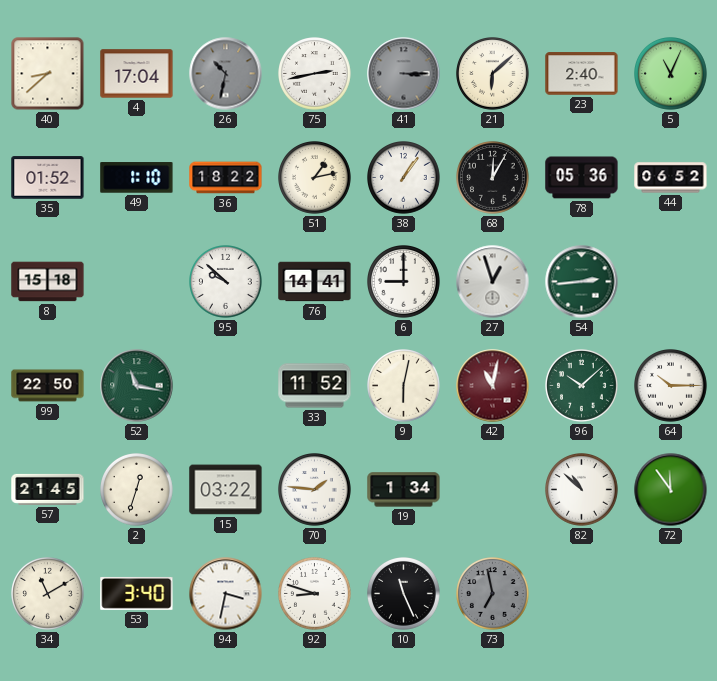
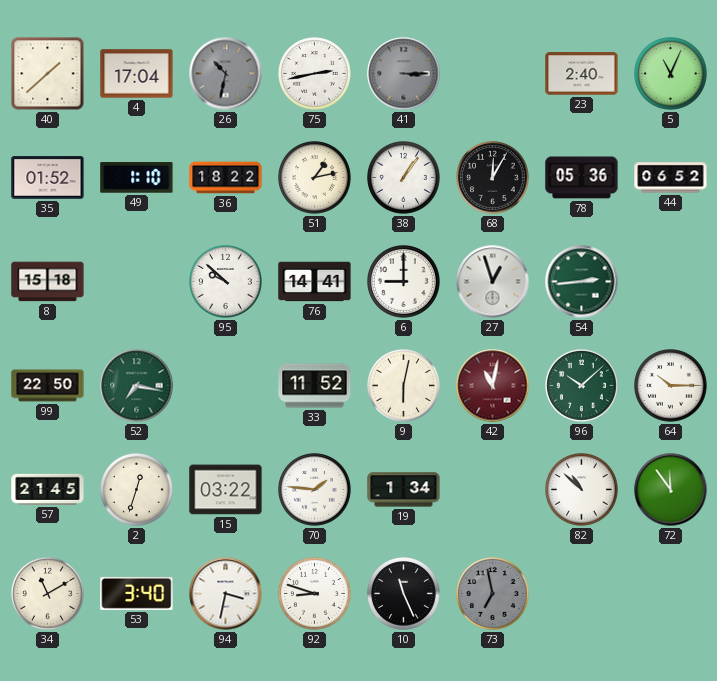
40: 8:38 -> 1:38
21: 6:08 -> none
52: 11:17 -> 7:17
